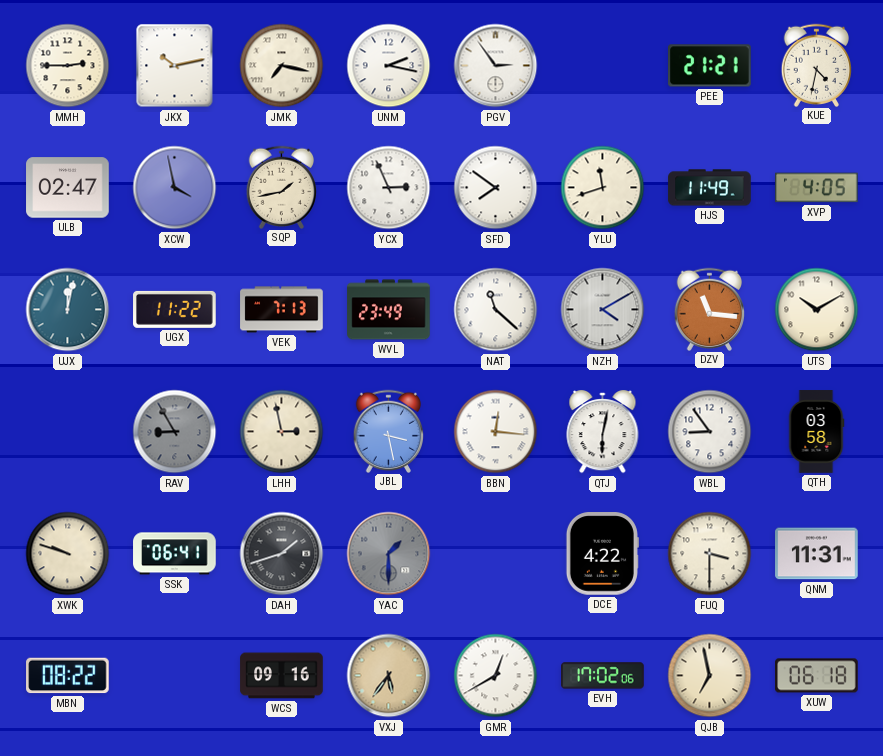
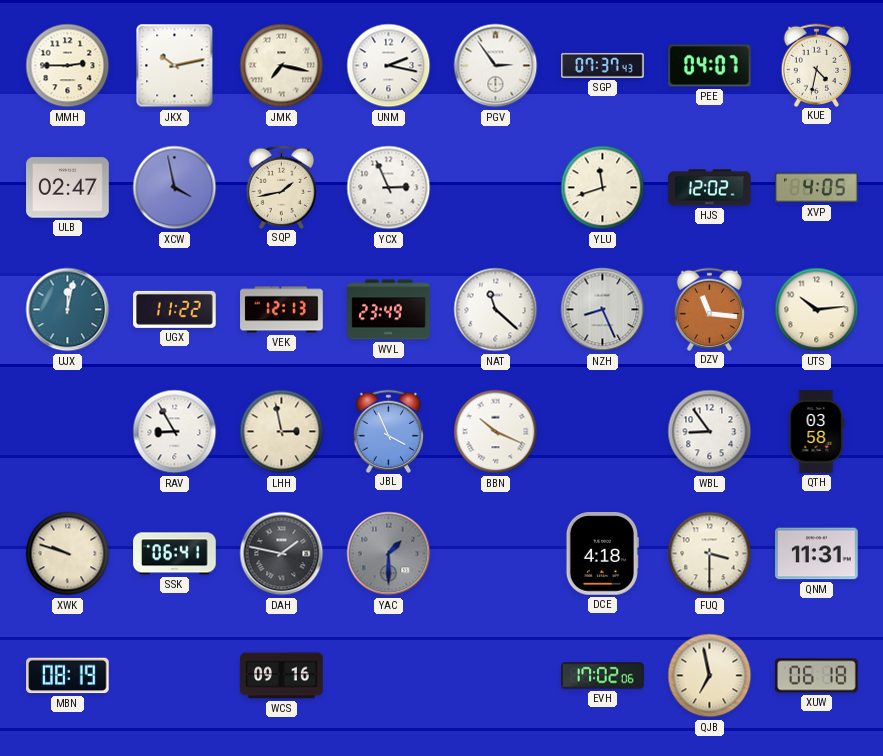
SGP: none -> 07:37
PEE: 21:21 -> 04:07
SFD: 7:51 -> none
HJS: 11:49 -> 12:02
VEK: 7:13 -> 12:13
NZH: 4:10 -> 8:26
UTS: 10:10 -> 10:14
RAV dial: grey -> white
JBL: 3:28 -> 3:56
BBN: 12:16 -> 10:19
QTJ: 6:02 -> none
DAH: 1:42 -> 1:47
DCE: 4:22 -> 4:18
MBN: 08:22 -> 08:19
VXJ: 5:36 -> none
GMR: 12:40 -> none
